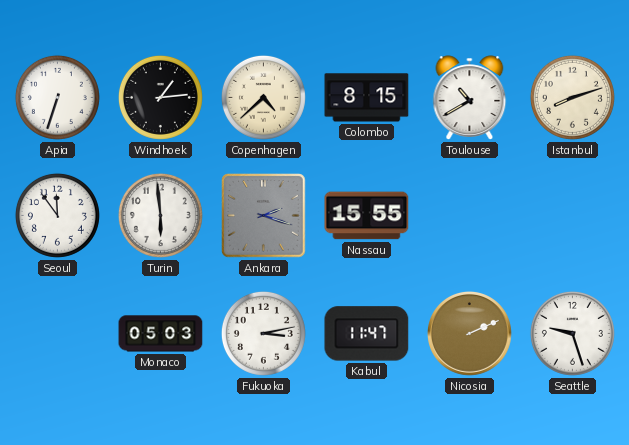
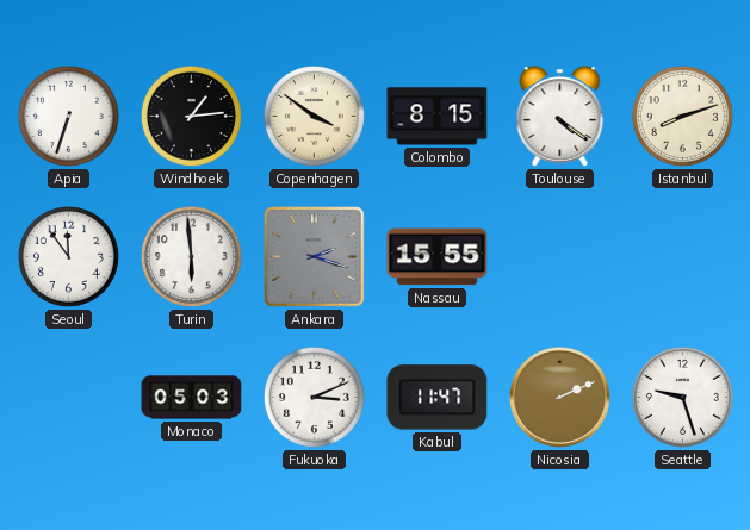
Copenhagen: 4:38 -> 3:51
Toulouse: 10:40 -> 4:21
Fukuoka: 3:13 -> 3:11
